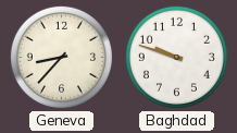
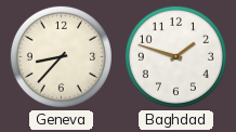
Baghdad: 9:48 -> 1:48
